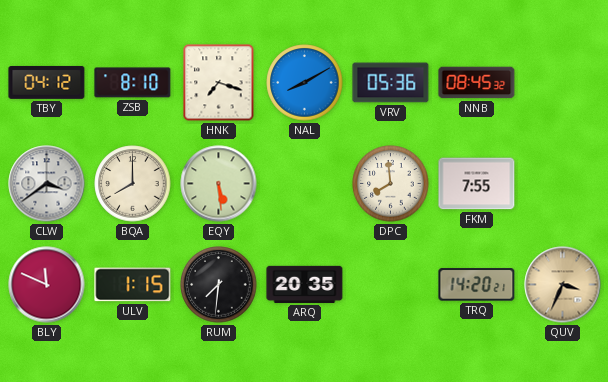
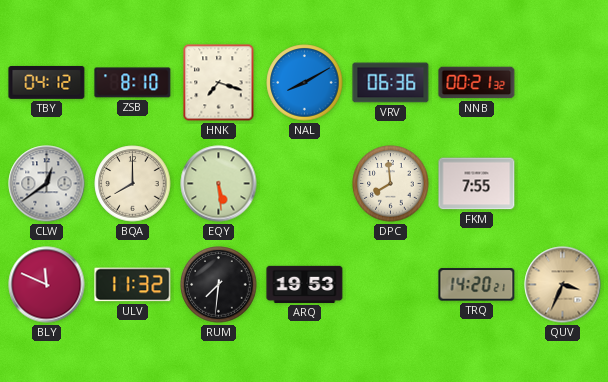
VRV: 05:36 -> 06:36
NNB: 08:45 -> 00:21
CLW: 3:39 -> 12:39
ULV: 1:15 -> 11:32
ARQ: 20:35 -> 19:53
